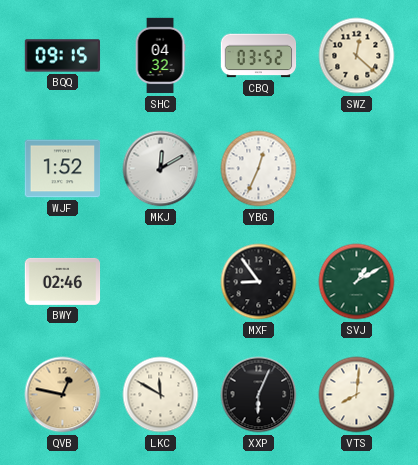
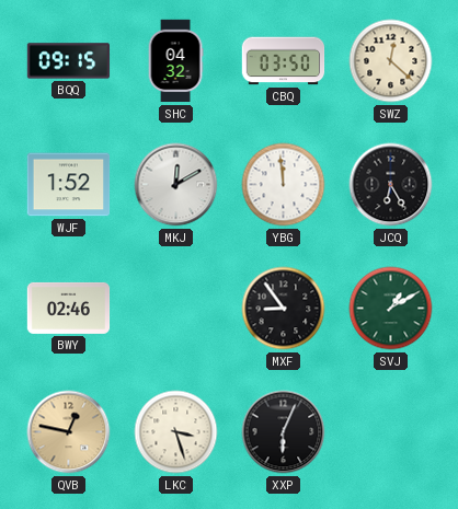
CBQ: 03:52 -> 03:50
YBG: 12:34 -> 11:59
JCQ: none -> 6:25
LKC: 11:50 -> 3:27
VTS: 8:01 -> none
